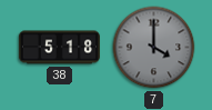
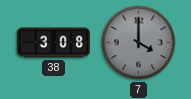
38: 5:18 -> 3:08
